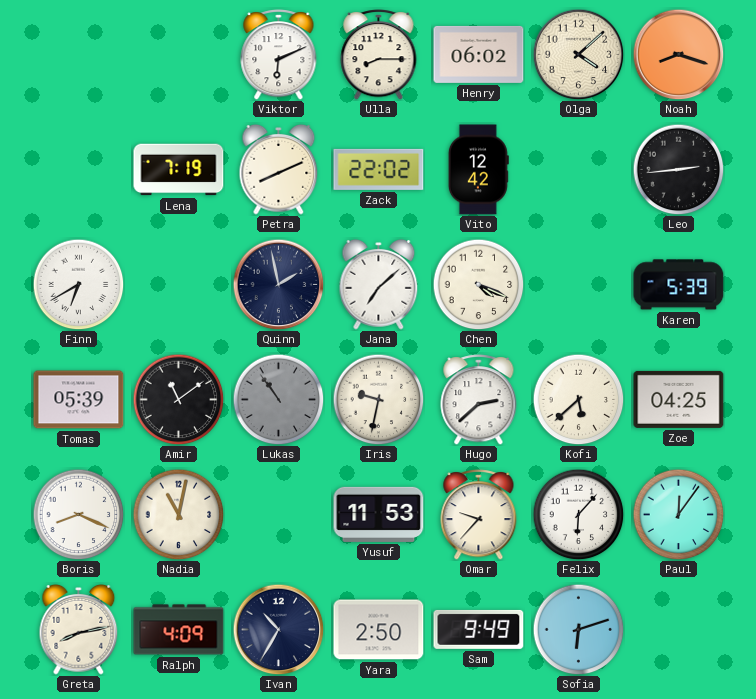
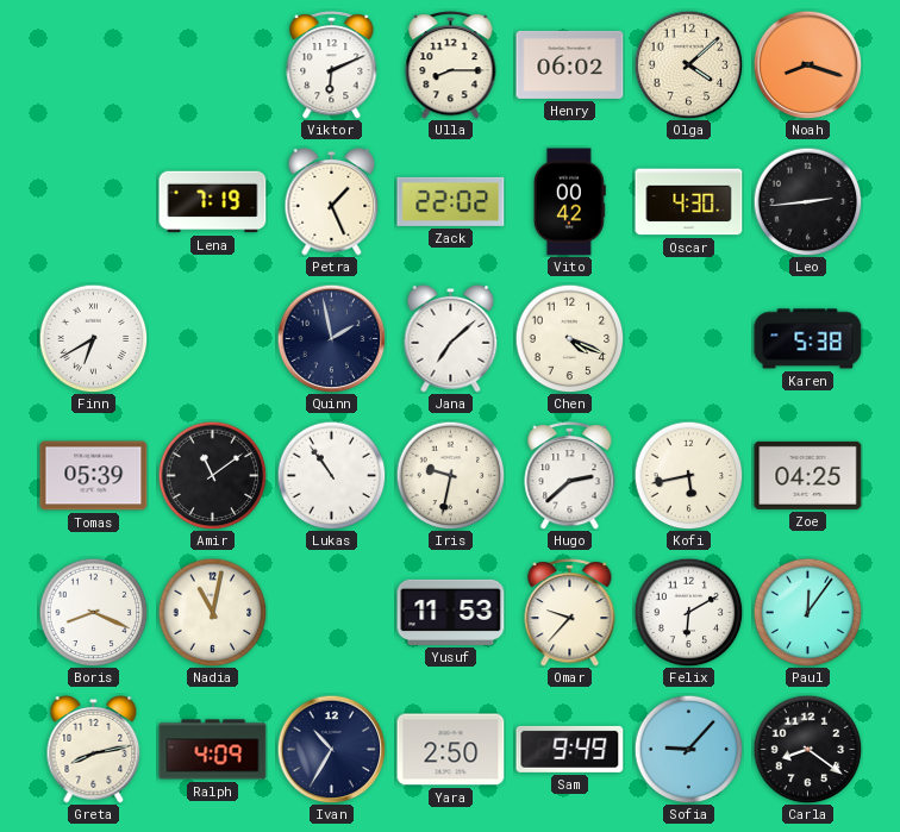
Petra: 8:11 -> 1:26
Vito: 12:42 -> 00:42
Oscar: none -> 4:30
Karen: 5:39 -> 5:38
Lukas dial: grey -> white
Kofi: 5:38 -> 5:43
Felix: 6:07 -> 6:10
Sofia: 6:12 -> 9:07
Carla: none -> 8:21
